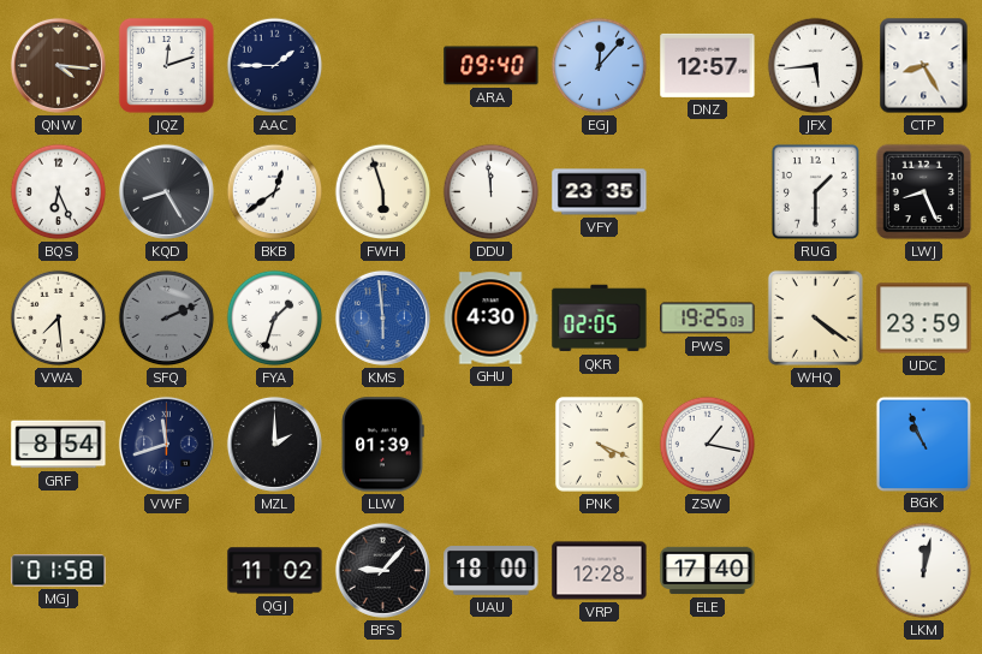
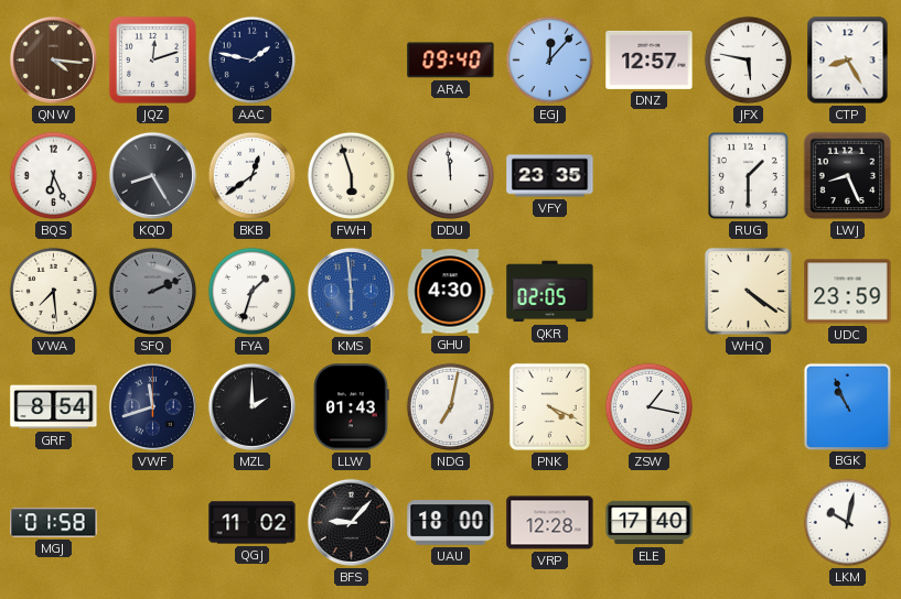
AAC: 1:45 -> 1:47
JFX: 5:44 -> 5:47
PWS: 19:25 -> none
LLW: 01:39 -> 01:43
NDG: none -> 7:02
LKM: 12:02 -> 10:02
